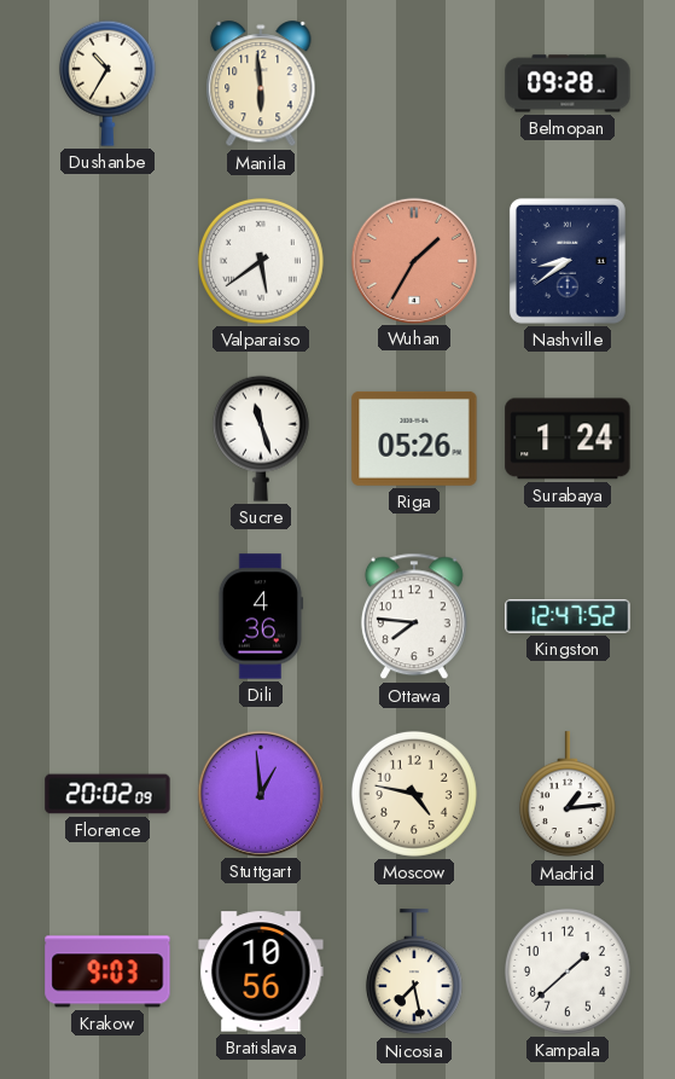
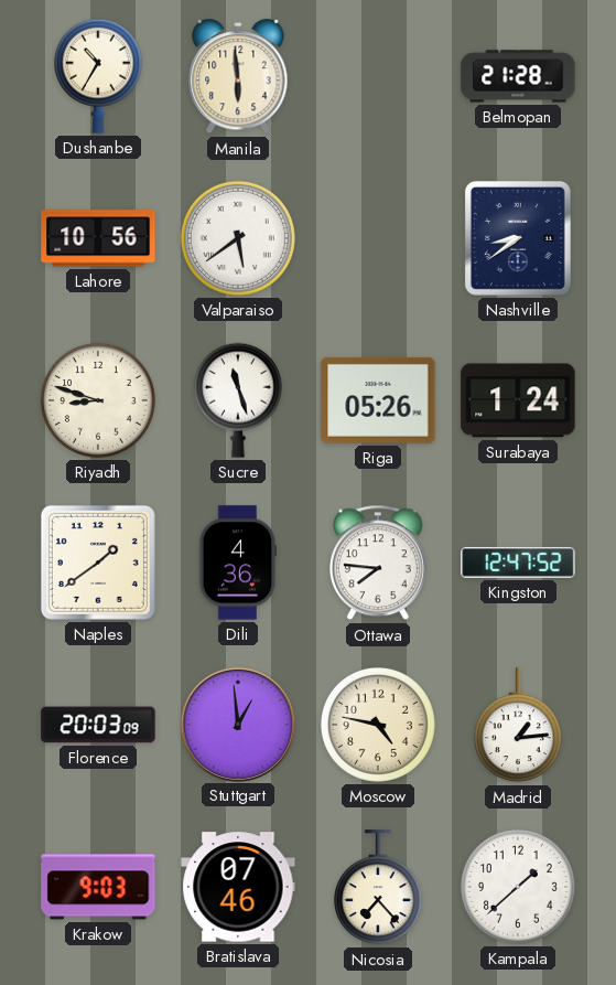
Belmopan: 09:28 -> 21:28
Lahore: none -> 10:56
Wuhan: 1:35 -> none
Riyadh: none -> 8:48
Naples: none -> 1:39
Florence: 20:02 -> 20:03
Bratislava: 10:56 -> 07:46
Nicosia: 7:28 -> 7:23
